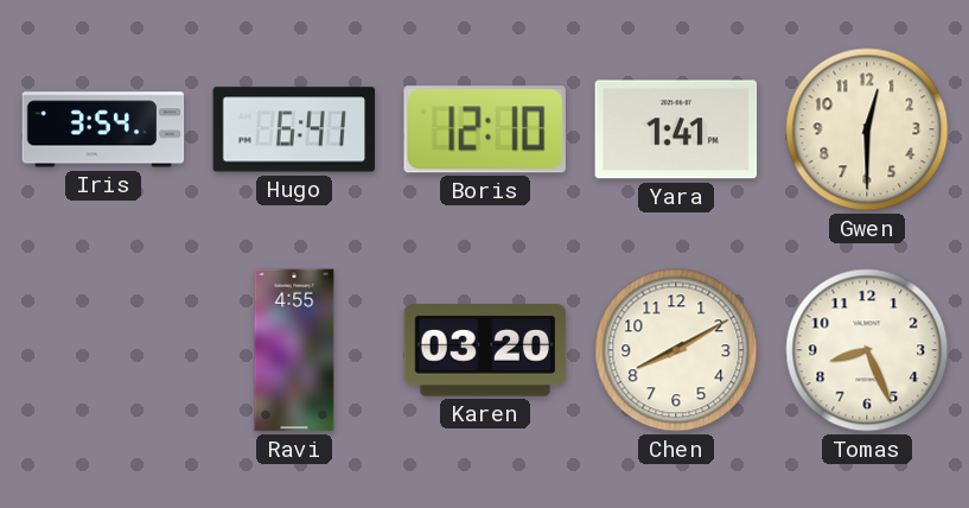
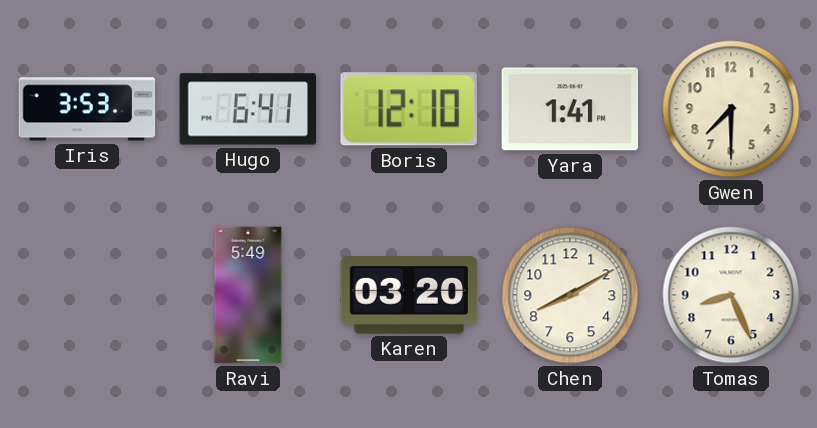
Iris: 3:54 -> 3:53
Gwen: 12:30 -> 7:30
Ravi: 4:55 -> 5:49
